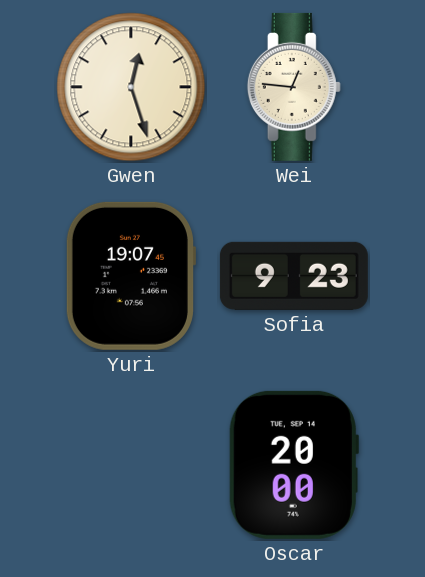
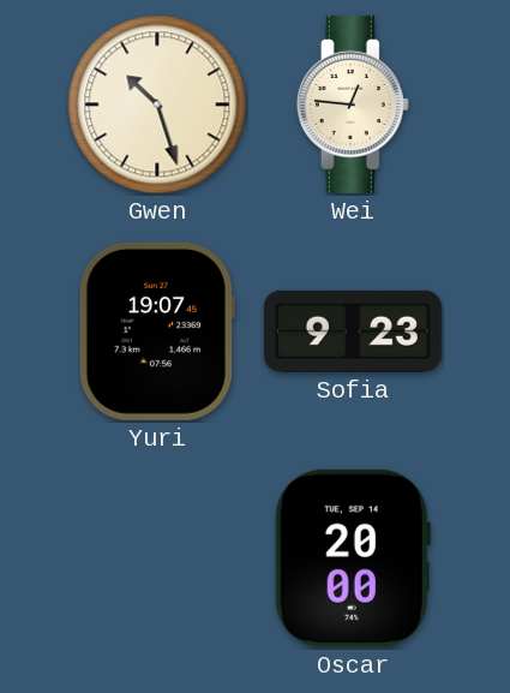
Gwen: 12:27 -> 10:27
